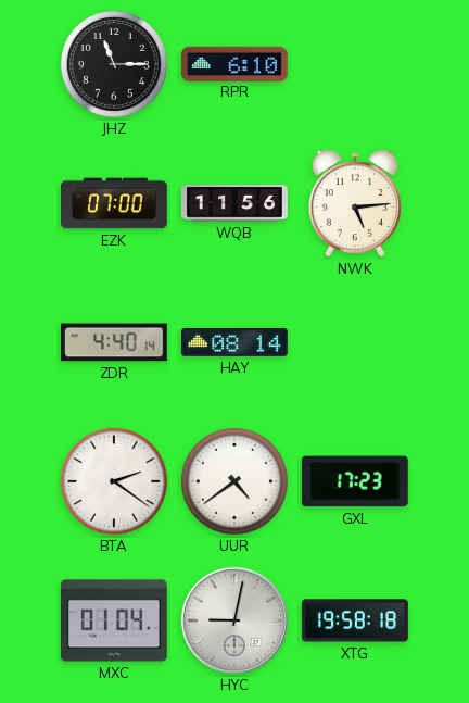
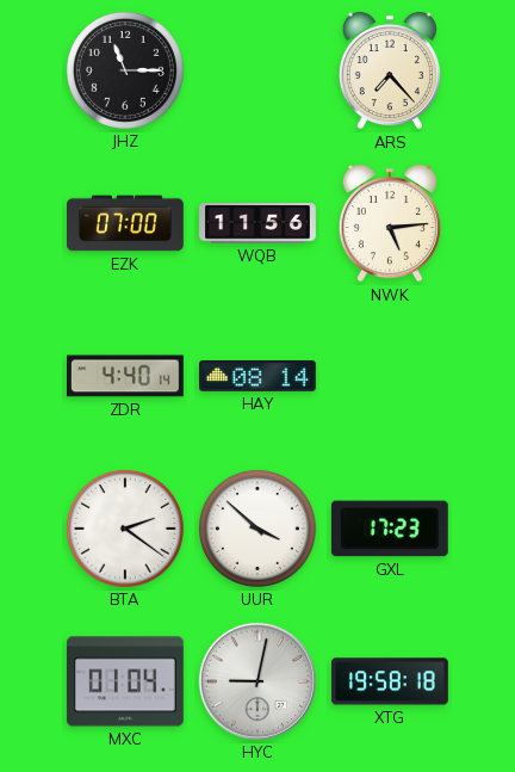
RPR: 6:10 -> none
ARS: none -> 7:23
UUR: 4:39 -> 3:52
